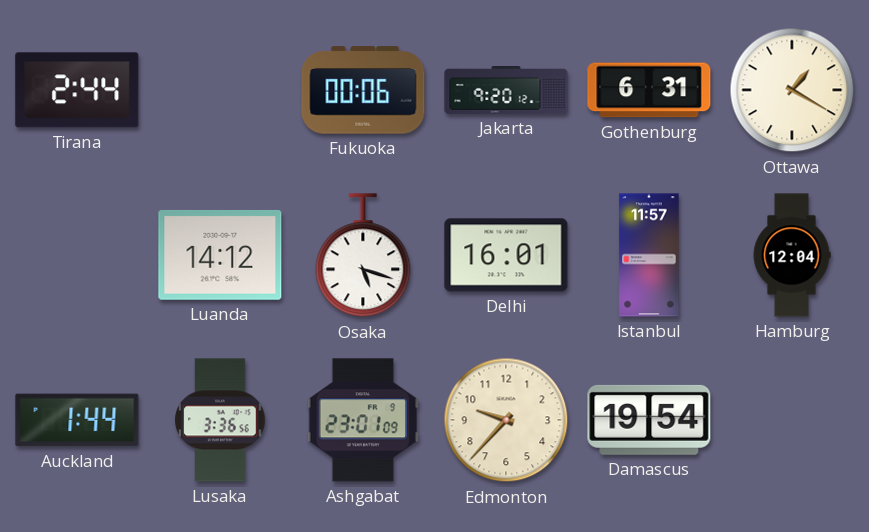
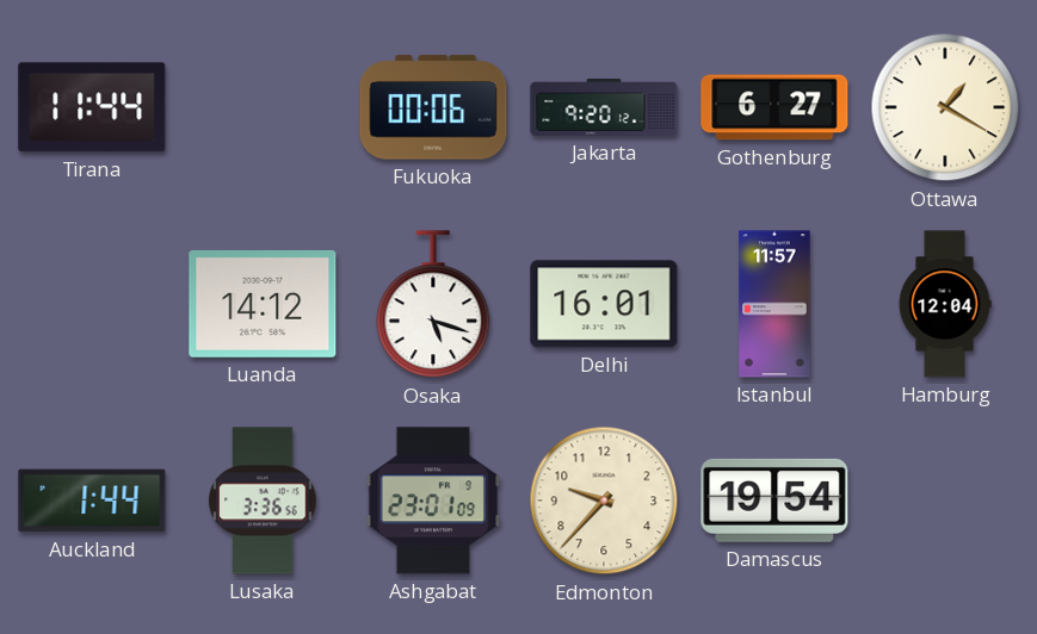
Tirana: 2:44 -> 11:44
Gothenburg: 6:31 -> 6:27
